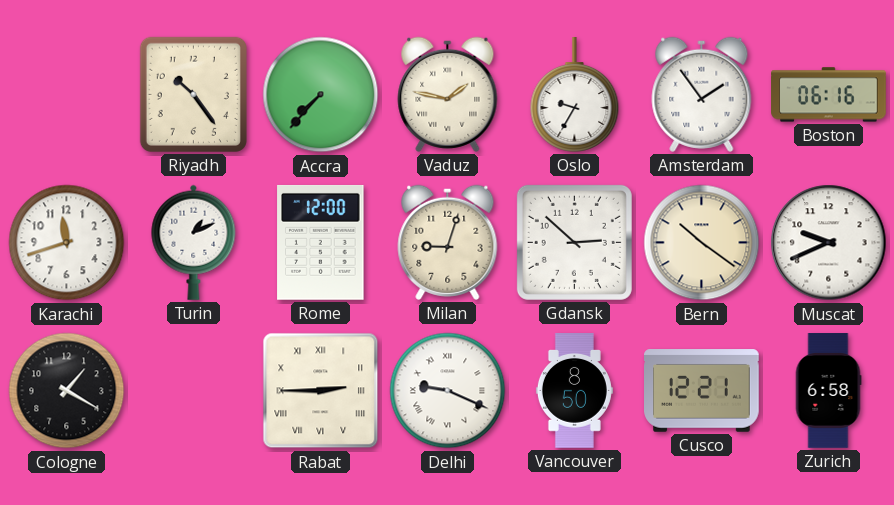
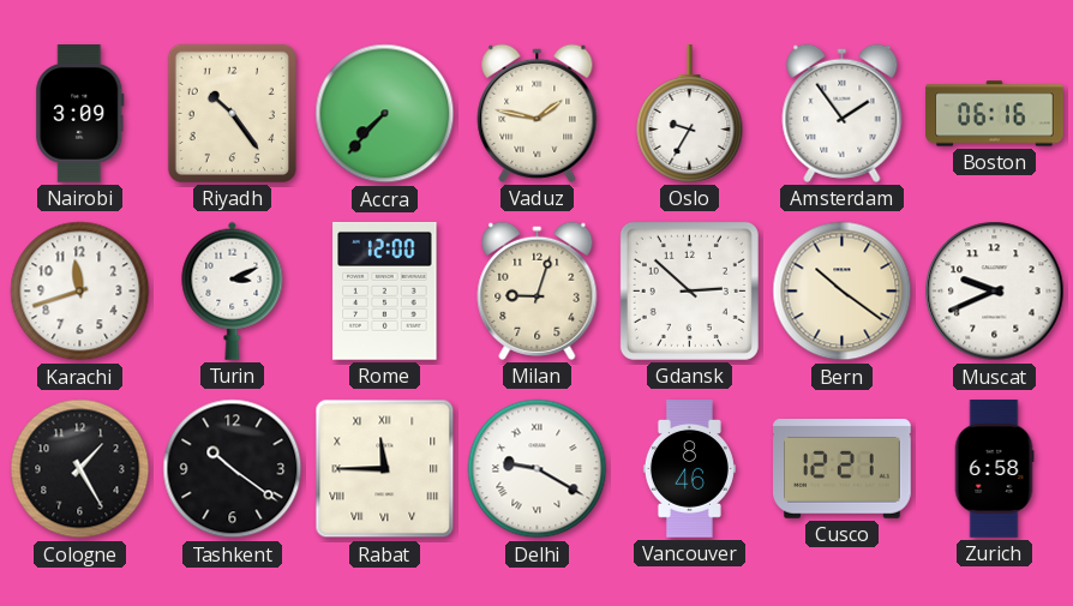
Nairobi: none -> 3:09
Turin: 1:11 -> 3:11
Cologne: 1:20 -> 1:25
Tashkent: none -> 10:21
Rabat: 2:45 -> 11:45
Delhi: 9:19 -> 9:20
Vancouver: 8:50 -> 8:46
